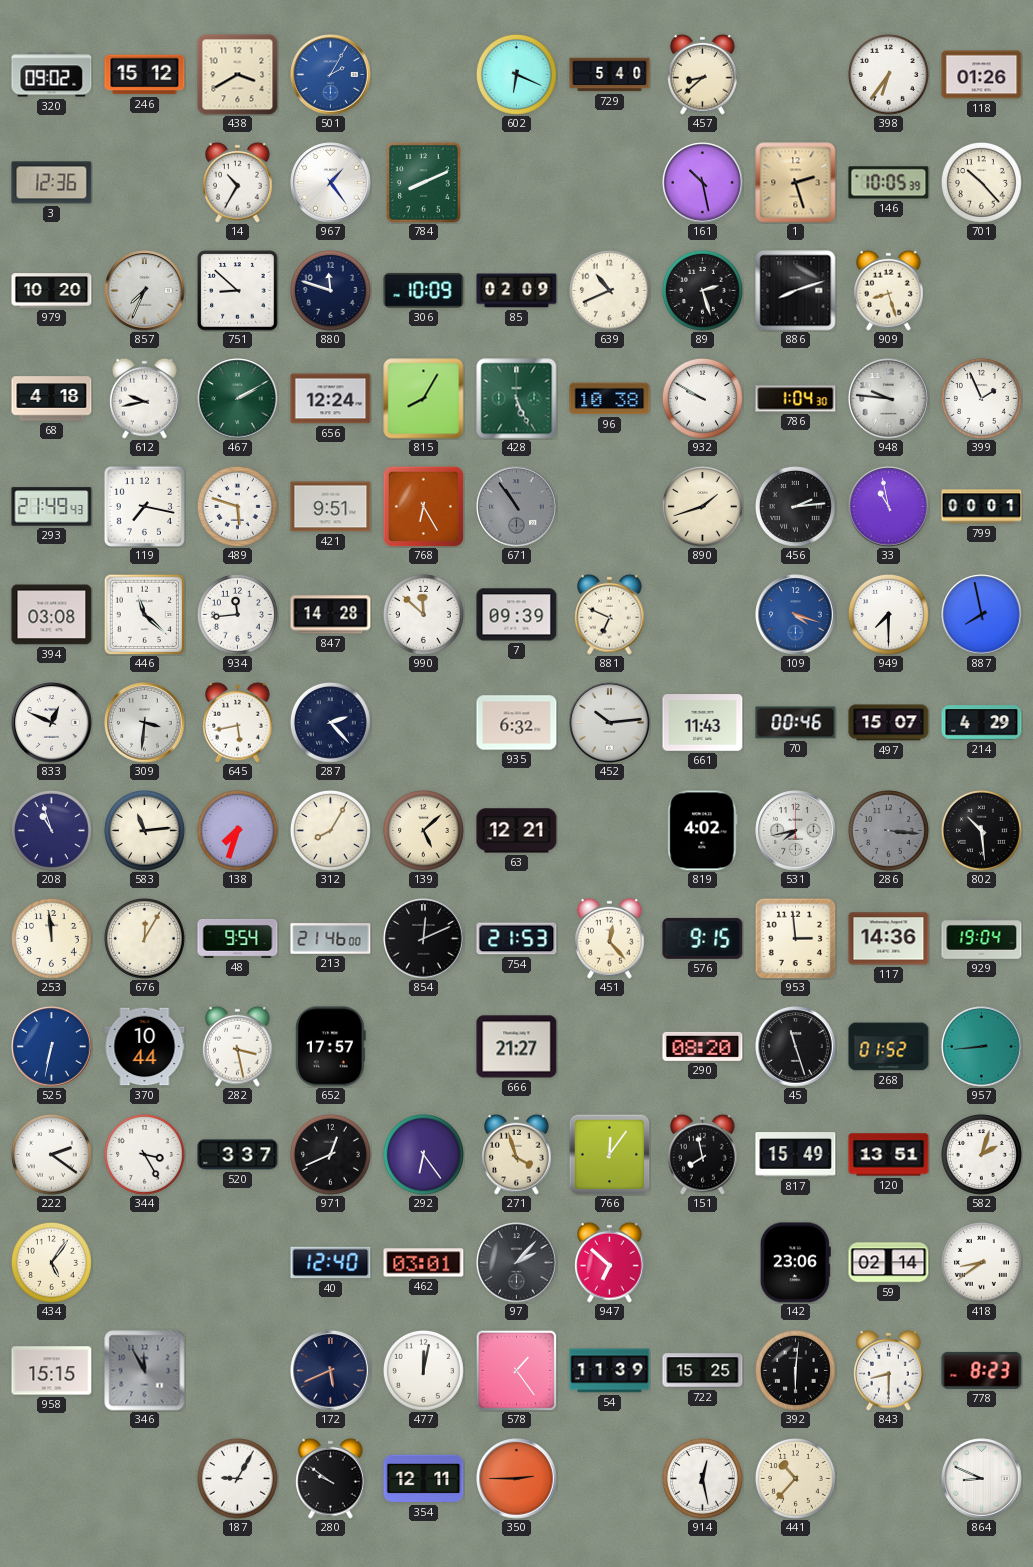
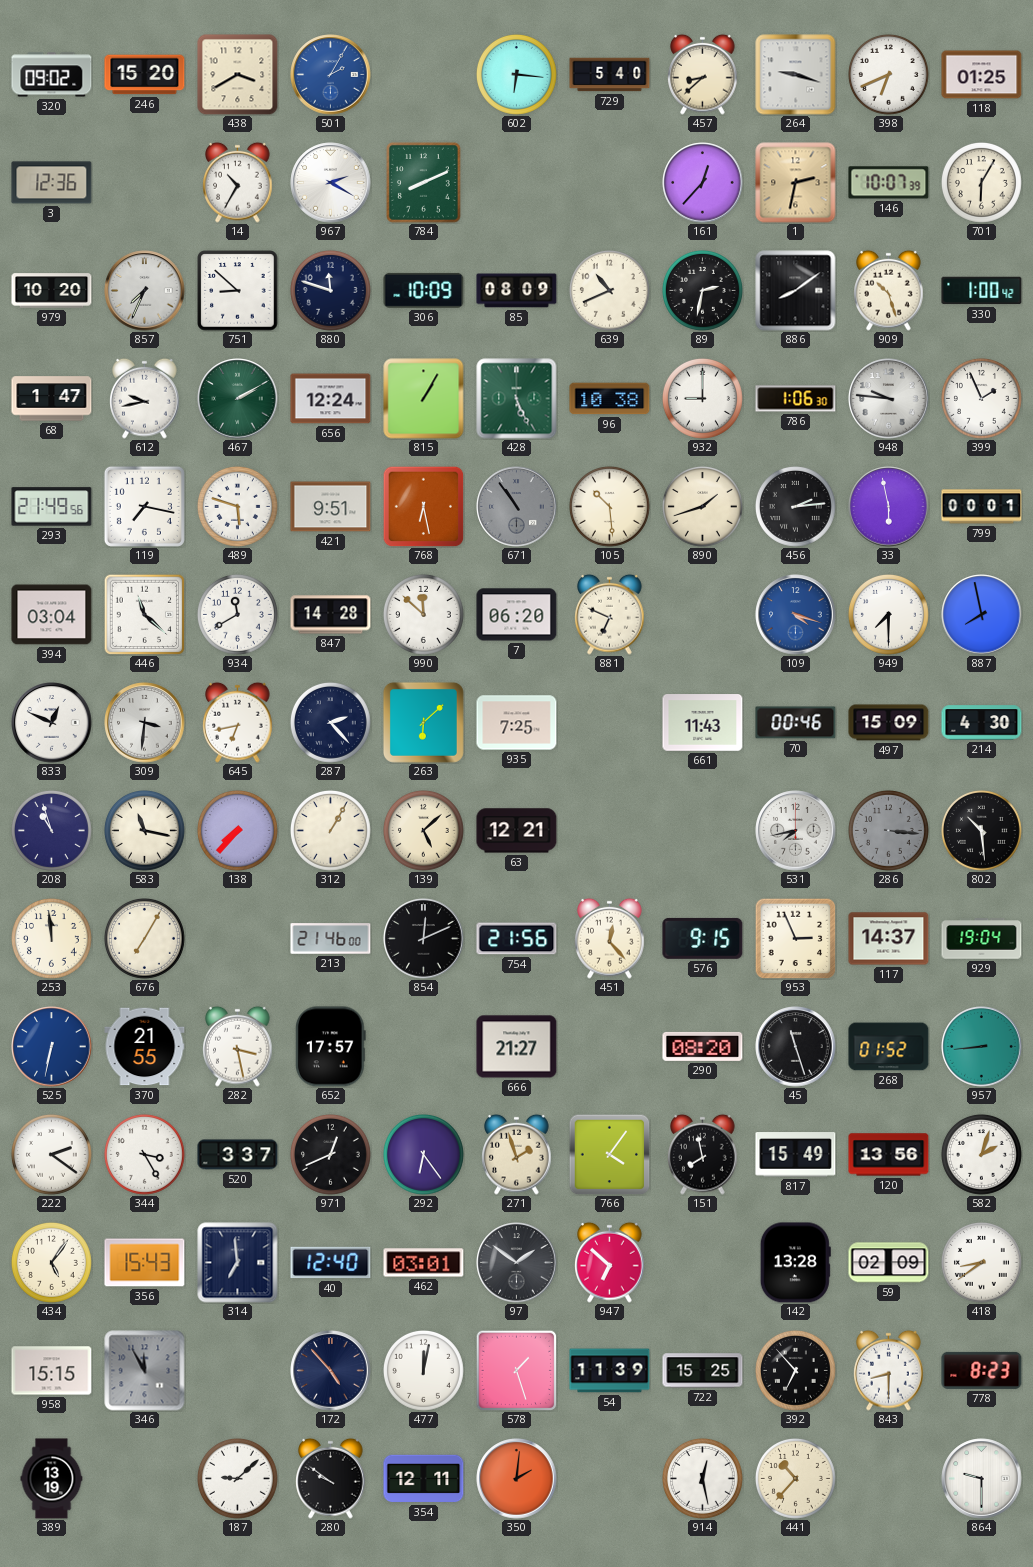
246: 15:12 -> 15:20
602: 6:19 -> 6:16
264: none -> 9:18
398: 6:36 -> 6:41
118: 01:26 -> 01:25
967: 1:24 -> 2:20
161: 10:28 -> 12:37
1: 2:27 -> 2:32
146: 10:05 -> 10:07
701: 10:23 -> 6:05
85: 02:09 -> 08:09
89: 2:27 -> 2:32
886: 8:12 -> 8:09
909: 8:27 -> 10:27
330: none -> 1:00
68: 4:18 -> 1:47
815: 8:05 -> 1:05
932: 9:50 -> 9:00
786: 1:04 -> 1:06
293: 21:49:43 -> 21:49:56
768: 6:25 -> 6:28
105: none -> 10:29
33: 10:58 -> 5:58
394: 03:08 -> 03:04
934: 11:44 -> 11:40
7: 09:39 -> 06:20
645: 5:43 -> 6:43
263: none -> 6:08
935: 6:32 -> 7:25
452: 10:14 -> none
497: 15:07 -> 15:09
214: 4:29 -> 4:30
583: 11:14 -> 11:17
138: 7:33 -> 7:37
312: 8:05 -> 1:05
819: 4:02 -> none
676: 12:05 -> 7:05
48: 9:54 -> none
754: 21:53 -> 21:56
953: 2:59 -> 2:56
117: 14:36 -> 14:37
370: 10:44 -> 21:55
271: 3:57 -> 1:57
766: 12:06 -> 4:06
120: 13:51 -> 13:56
356: none -> 15:43
314: none -> 6:59
97: 2:07 -> 1:51
142: 23:06 -> 13:28
59: 02:14 -> 02:09
172: 5:41 -> 4:53
578: 1:24 -> 1:27
392: 6:01 -> 6:53
389: none -> 13:19
187: 9:05 -> 9:08
350: 2:45 -> 2:01
864: 8:49 -> 9:30
